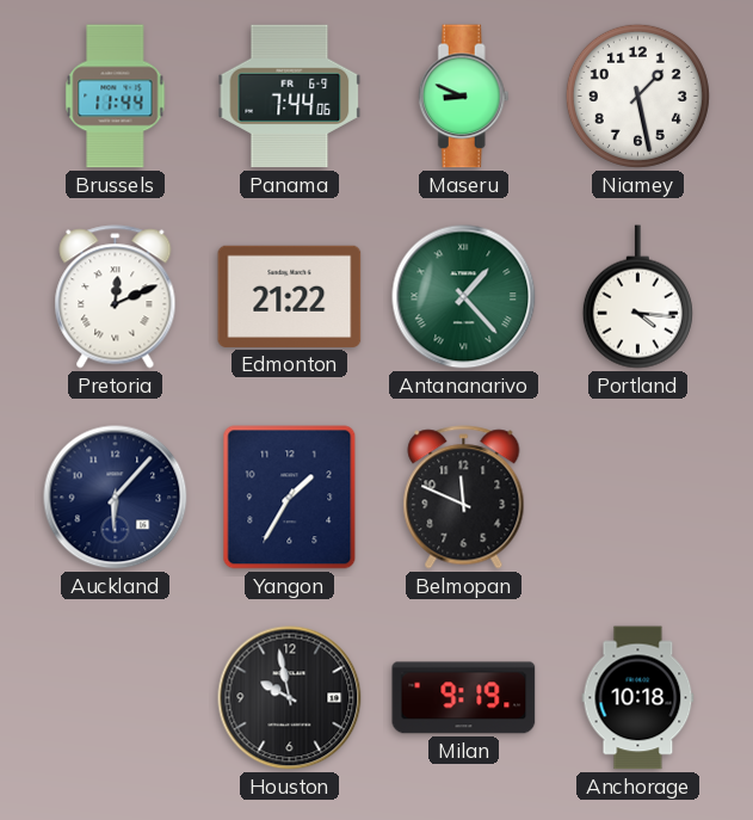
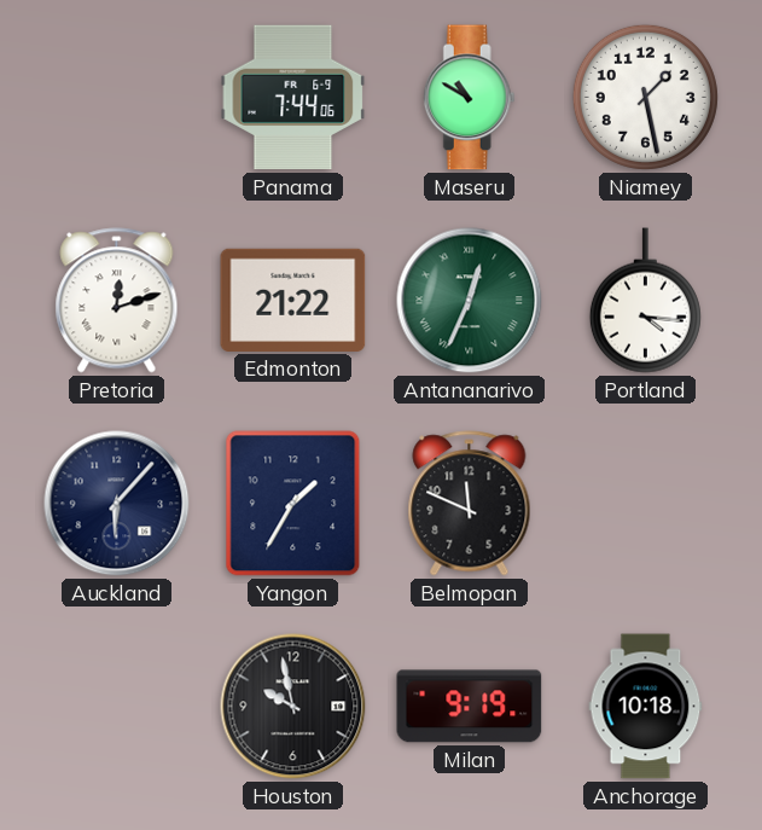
Brussels: 11:44 -> none
Maseru: 8:49 -> 10:50
Pretoria: 12:11 -> 12:12
Antananarivo: 1:23 -> 12:34
